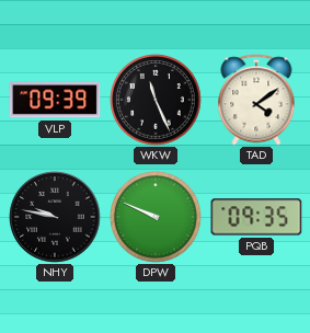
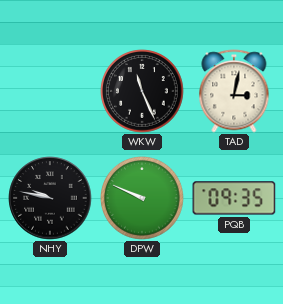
VLP: 09:39 -> none
TAD: 4:09 -> 3:02
